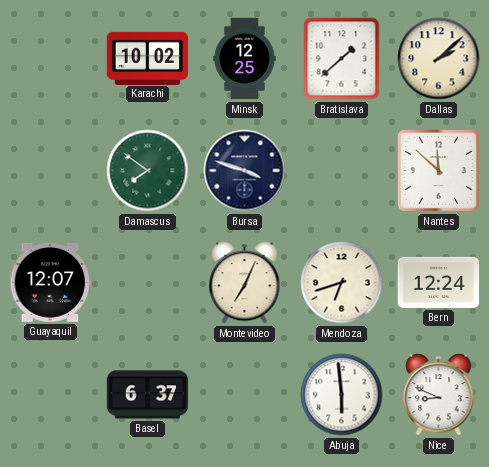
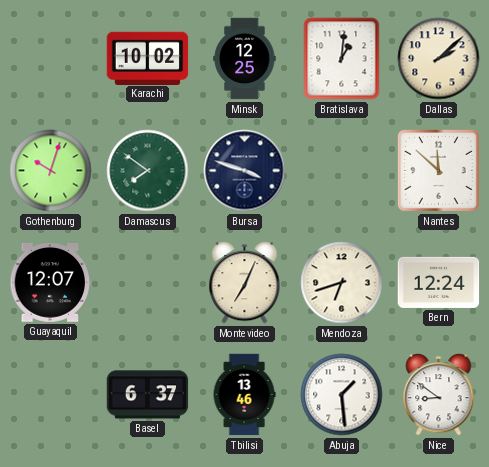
Bratislava: 1:38 -> 1:01
Gothenburg: none -> 10:03
Tbilisi: none -> 13:46
Abuja: 5:59 -> 1:29
Nice: 8:49 -> 8:51
